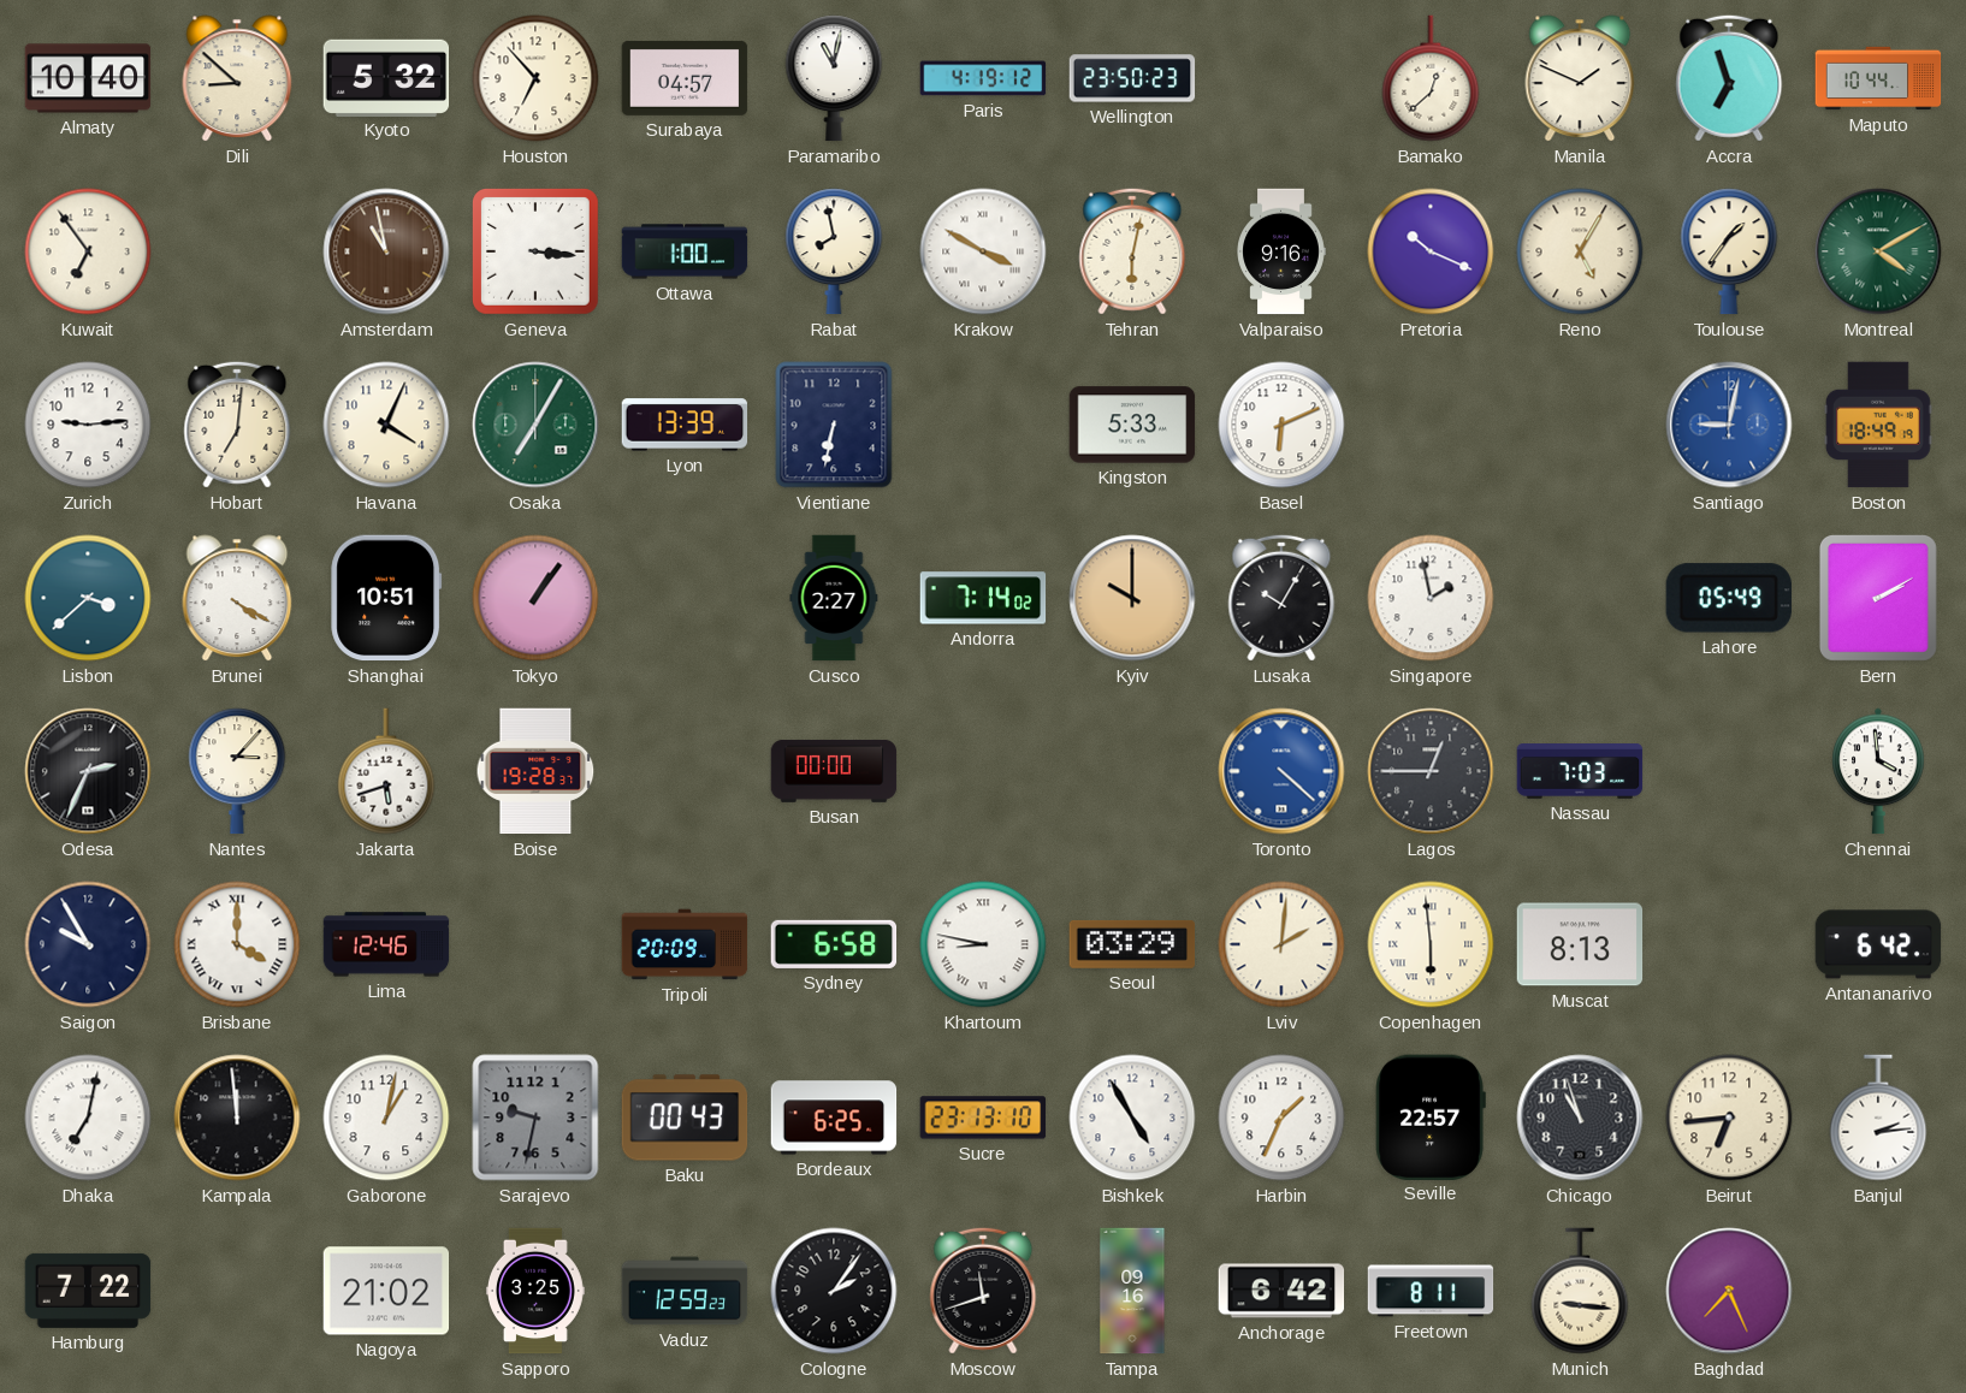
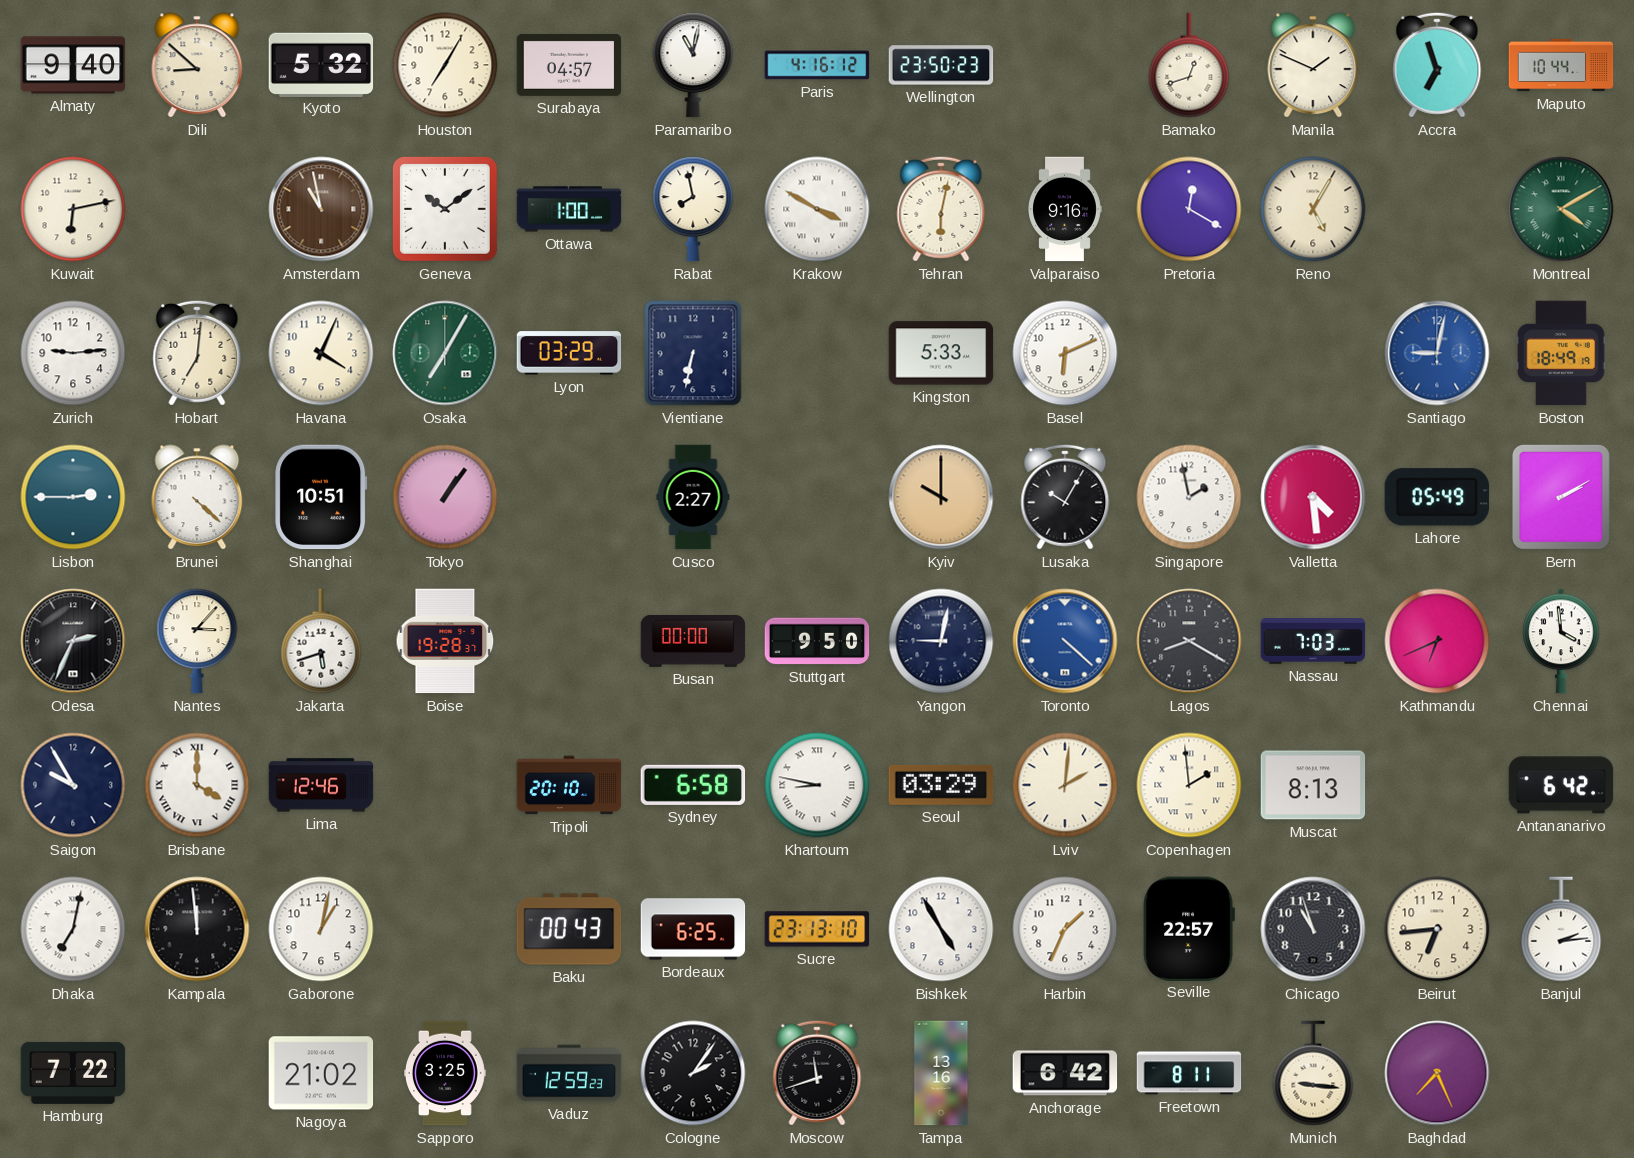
Almaty: 10:40 -> 9:40
Houston: 6:53 -> 7:05
Paris: 4:19 -> 4:16
Bamako: 12:38 -> 12:42
Kuwait: 6:54 -> 6:13
Geneva: 3:16 -> 10:09
Pretoria: 10:19 -> 12:20
Toulouse: 1:36 -> none
Lyon: 13:39 -> 03:29
Lisbon: 3:38 -> 2:45
Brunei: 4:20 -> 4:22
Andorra: 7:14 -> none
Valletta: none -> 4:29
Stuttgart: none -> 9:50
Yangon: none -> 9:02
Lagos: 12:45 -> 8:20
Kathmandu: none -> 6:41
Tripoli: 20:09 -> 20:10
Copenhagen: 5:59 -> 1:59
Sarajevo: 9:32 -> none
Tampa: 09:16 -> 13:16
